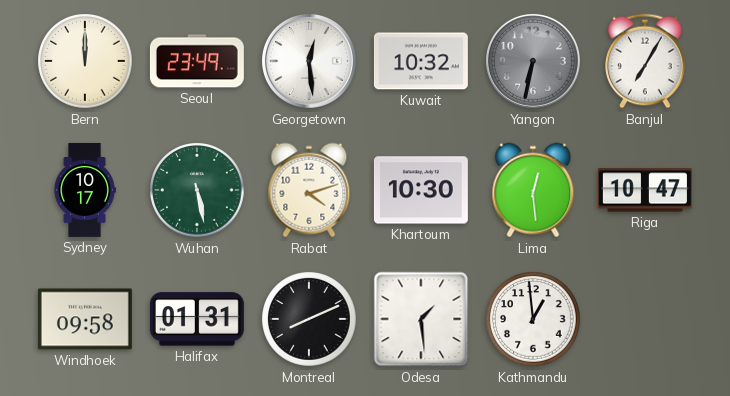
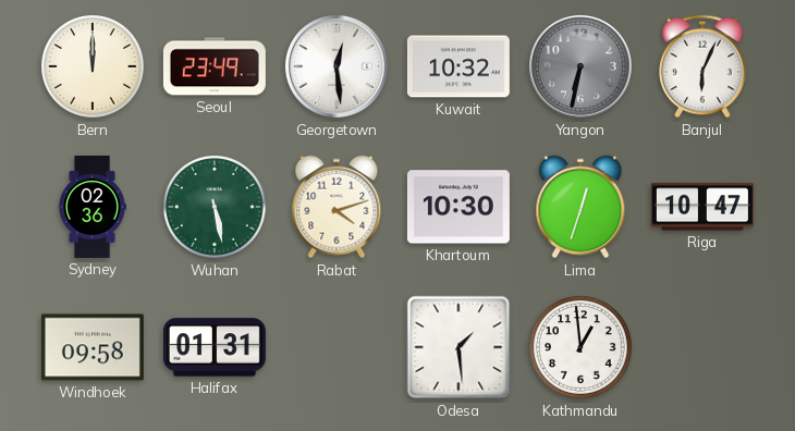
Banjul: 7:05 -> 6:04
Sydney: 10:17 -> 02:36
Lima: 12:29 -> 12:33
Montreal: 8:11 -> none
